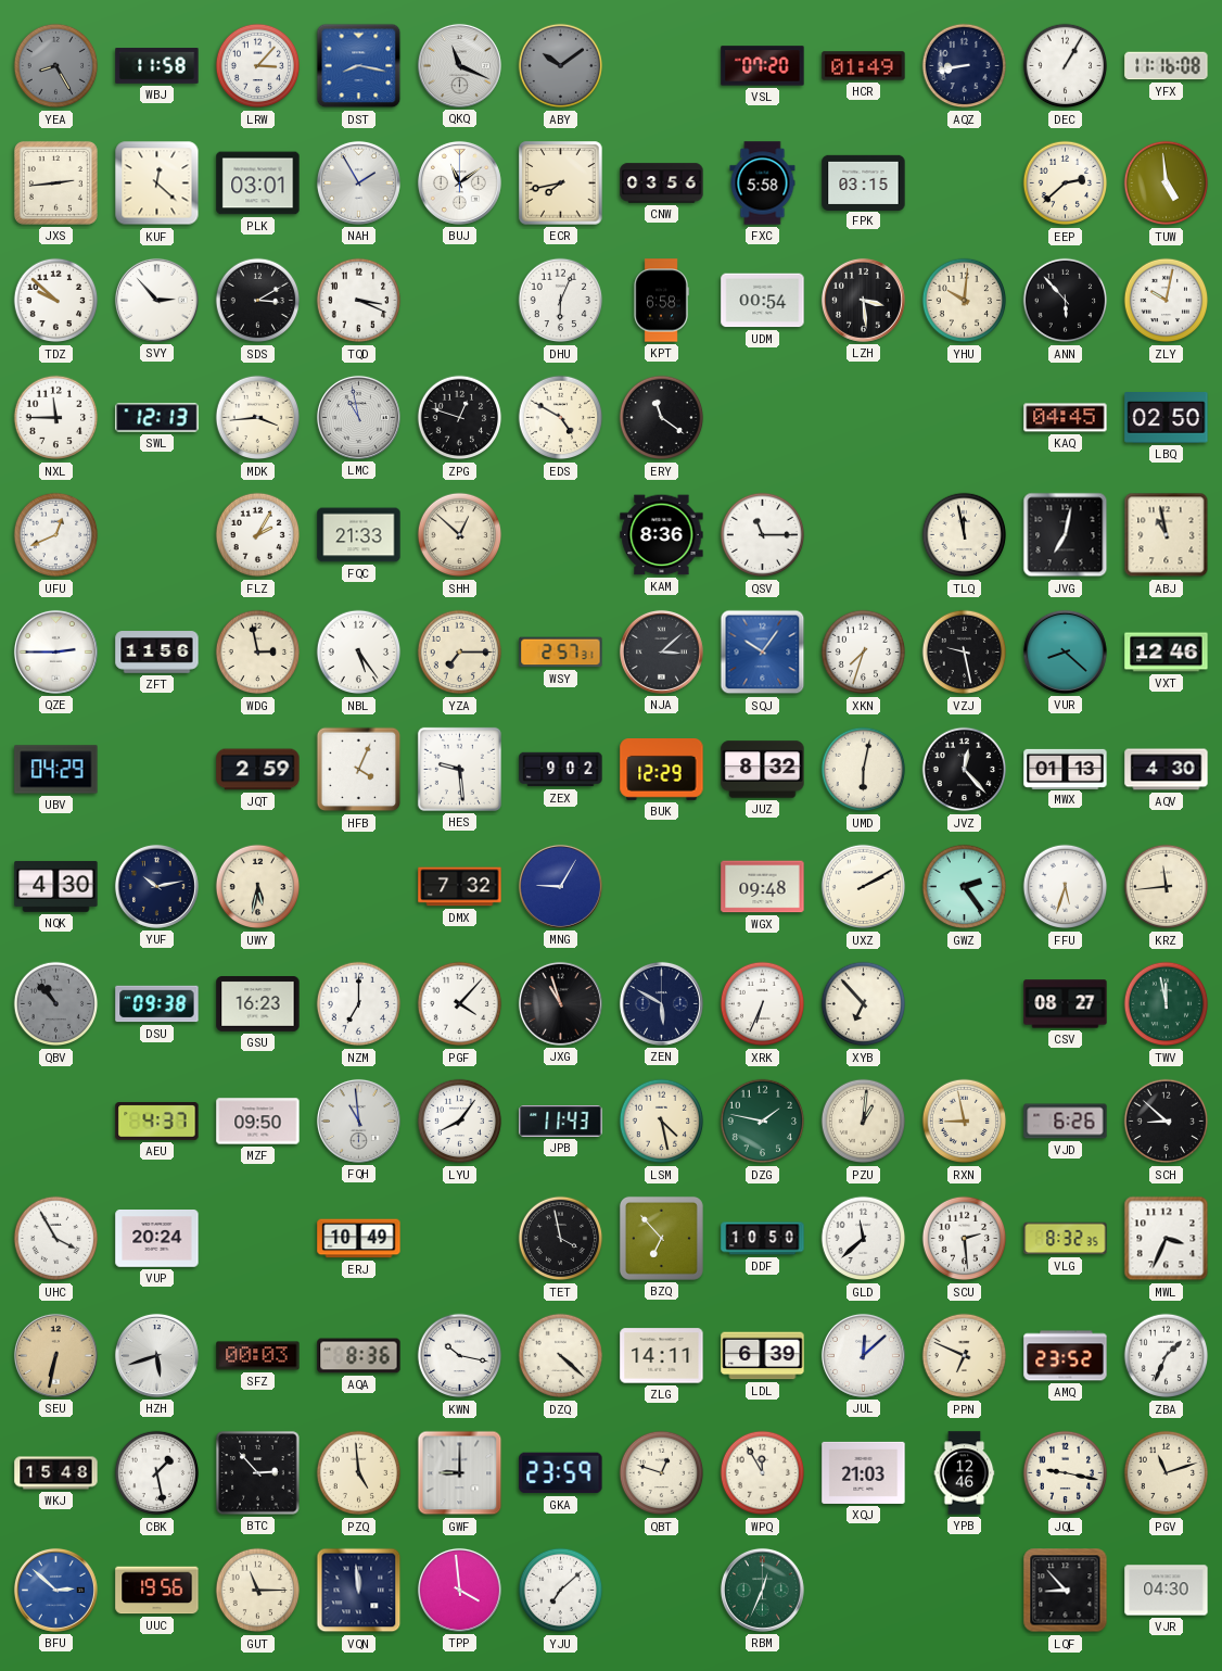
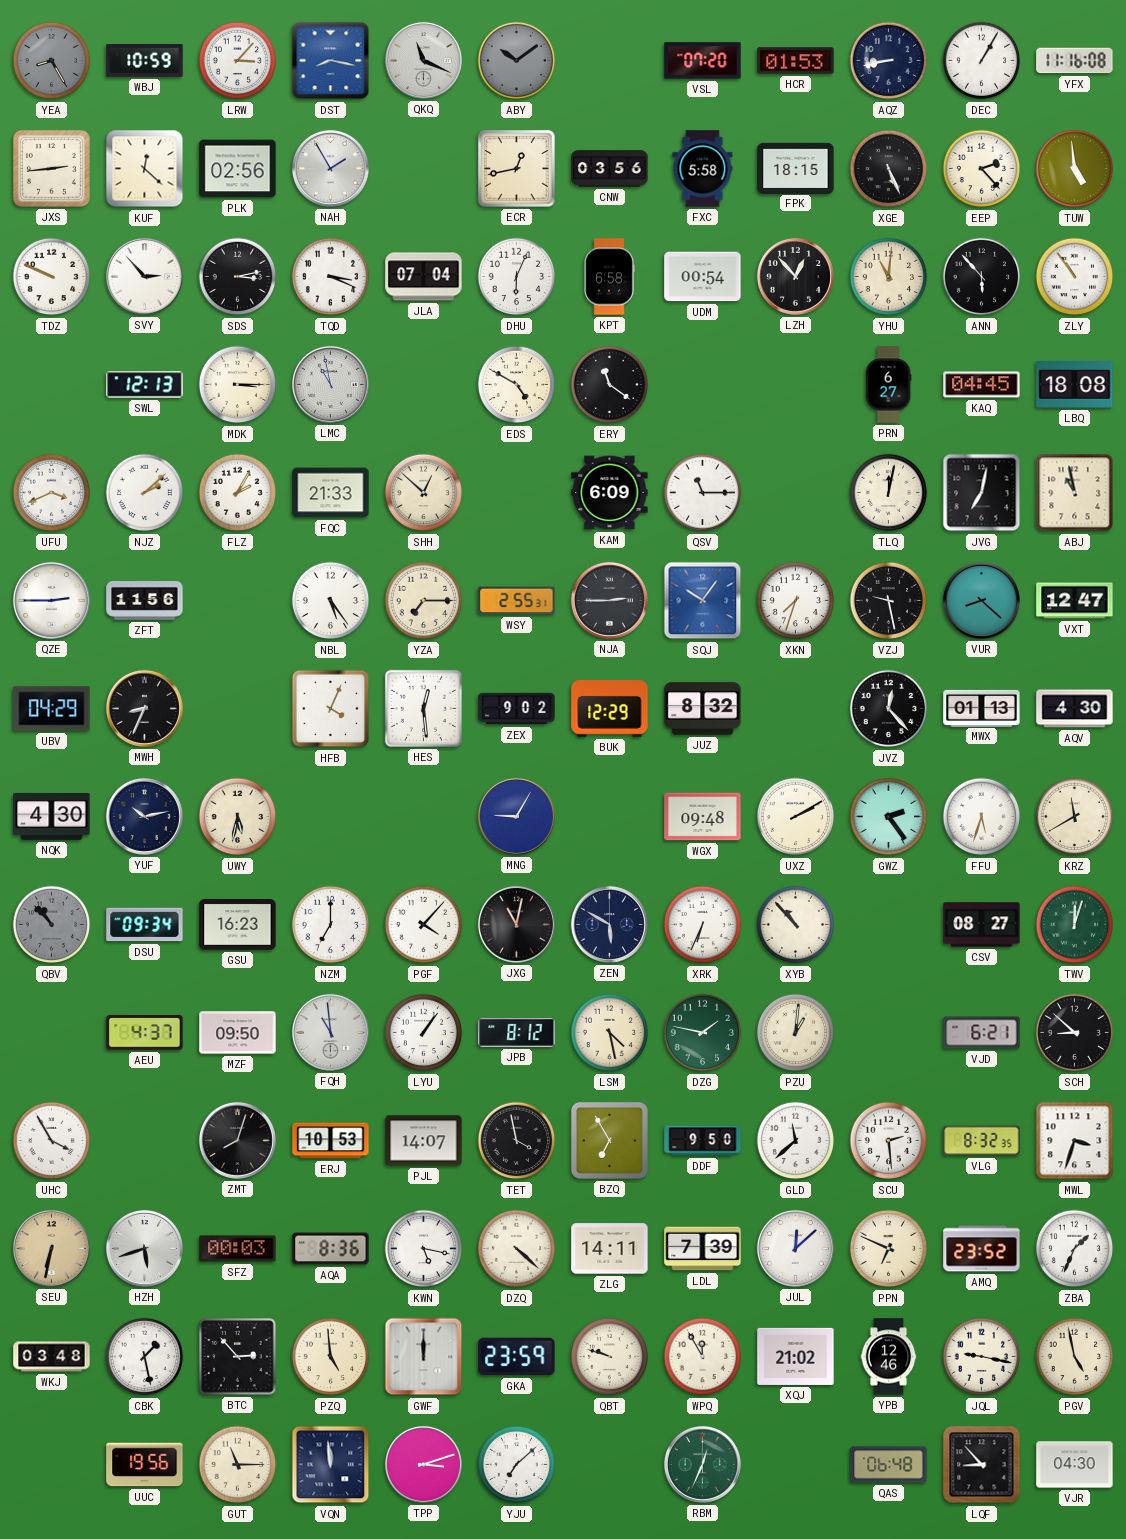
WBJ: 11:58 -> 10:59
HCR: 01:49 -> 01:53
PLK: 03:01 -> 02:56
BUJ: 11:09 -> none
ECR: 7:43 -> 12:43
FPK: 03:15 -> 18:15
XGE: none -> 5:26
EEP: 2:38 -> 2:23
TDZ: 9:52 -> 9:49
SDS: 3:10 -> 3:13
JLA: none -> 07:04
LZH: 3:29 -> 12:53
YHU: 10:01 -> 11:01
ZLY: 10:02 -> 10:54
NXL: 11:45 -> none
MDK: 3:44 -> 3:15
ZPG: 12:48 -> none
PRN: none -> 6:27
LBQ: 02:50 -> 18:08
UFU: 12:41 -> 3:41
NJZ: none -> 2:08
KAM: 8:36 -> 6:09
TLQ: 11:58 -> 12:02
WDG: 2:58 -> none
WSY: 2:57 -> 2:55
NJA: 3:08 -> 2:45
VXT: 12:46 -> 12:47
MWH: none -> 8:34
JQT: 2:59 -> none
HES: 9:29 -> 12:29
UMD: 6:02 -> none
DMX: 7:32 -> none
KRZ: 11:44 -> 11:40
DSU: 09:38 -> 09:34
JXG: 10:57 -> 11:02
XYB: 6:53 -> 10:53
TWV: 11:58 -> 12:03
LYU: 8:06 -> 1:06
JPB: 11:43 -> 8:12
RXN: 8:58 -> none
VJD: 6:26 -> 6:21
VUP: 20:24 -> none
ZMT: none -> 8:03
ERJ: 10:49 -> 10:53
PJL: none -> 14:07
BZQ: 6:53 -> 6:55
DDF: 10:50 -> 9:50
MWL: 3:34 -> 3:33
KWN: 10:17 -> 5:17
LDL: 6:39 -> 7:39
WKJ: 15:48 -> 03:48
GWF: 9:00 -> 12:00
QBT: 12:48 -> 9:48
XQJ: 21:03 -> 21:02
PGV: 11:12 -> 4:58
BFU: 2:52 -> none
TPP: 3:59 -> 3:12
QAS: none -> 06:48
